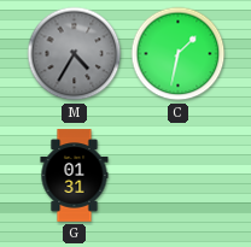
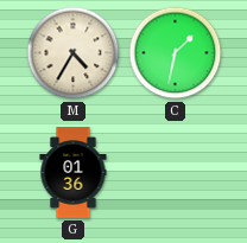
M dial: grey -> cream
G: 01:31 -> 01:36
